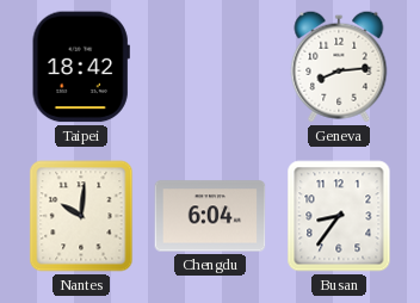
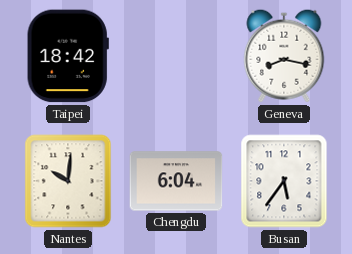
Geneva: 8:14 -> 8:17
Busan: 8:36 -> 5:36
